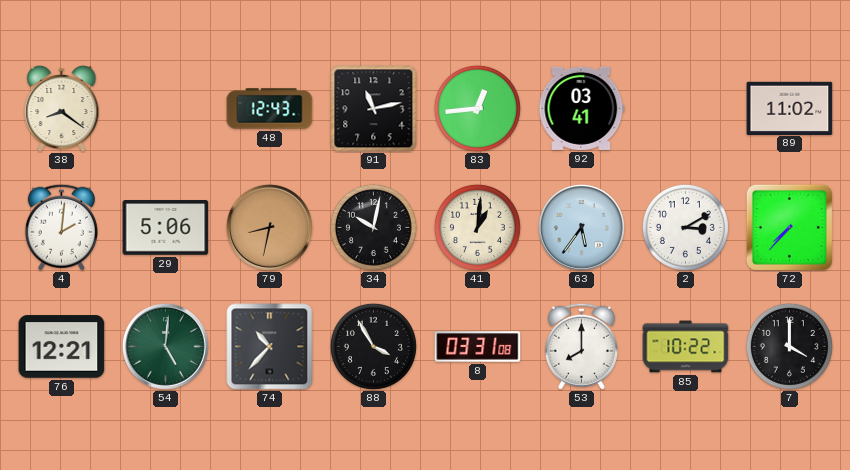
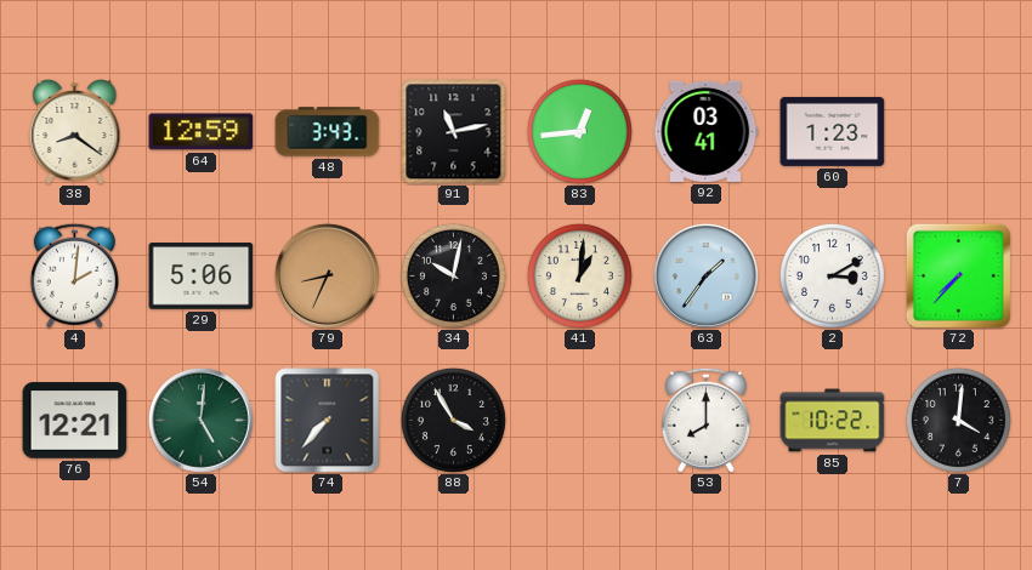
64: none -> 12:59
48: 12:43 -> 3:43
60: none -> 1:23
89: 11:02 -> none
79: 8:32 -> 8:34
63: 5:36 -> 1:36
74: 10:37 -> 7:37
8: 03:31 -> none
7: 4:00 -> 4:01
